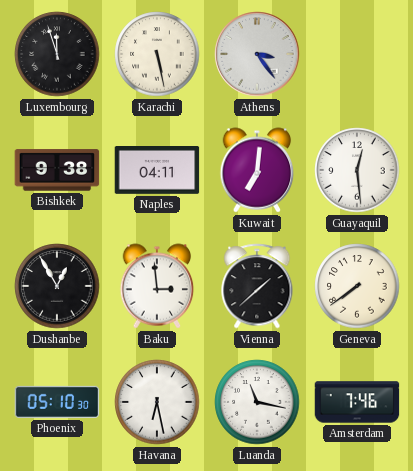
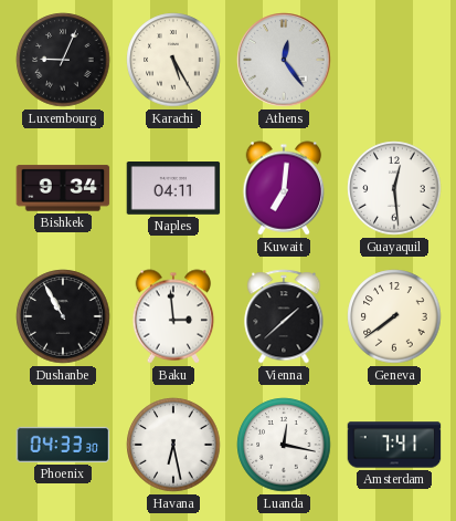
Luxembourg: 11:57 -> 9:04
Karachi: 5:28 -> 5:25
Athens: 3:24 -> 12:24
Bishkek: 9:38 -> 9:34
Dushanbe: 12:55 -> 10:55
Phoenix: 05:10 -> 04:33
Luanda: 11:17 -> 12:17
Amsterdam: 7:46 -> 7:41
